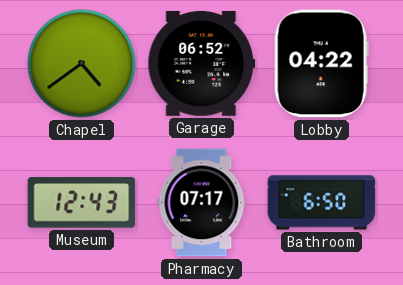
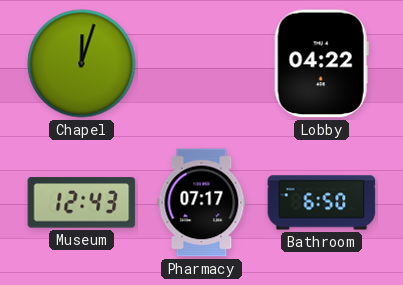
Chapel: 4:39 -> 12:03
Garage: 06:52 -> none
